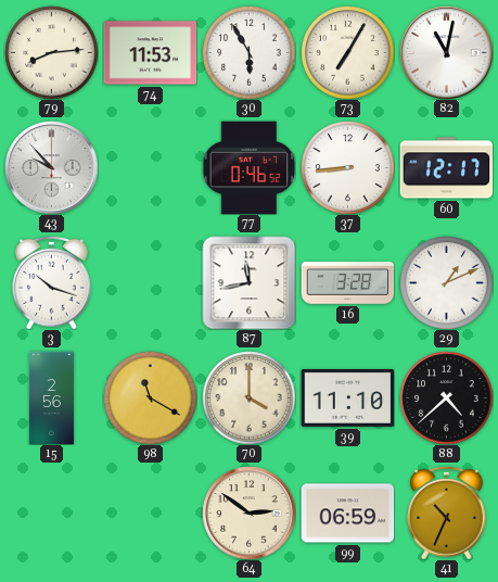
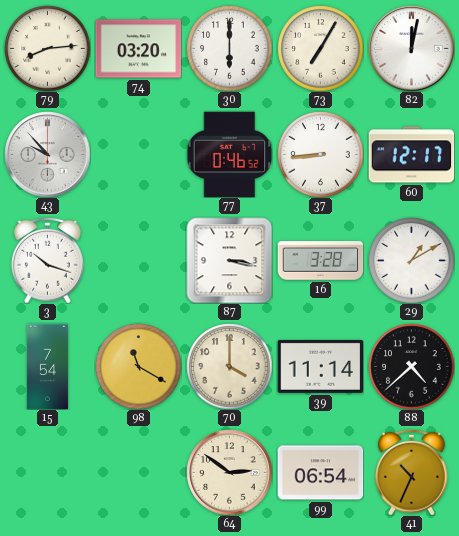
74: 11:53 -> 03:20
30: 5:55 -> 6:00
82: 11:02 -> 12:02
87: 11:43 -> 3:17
29: 1:11 -> 1:10
15: 2:56 -> 7:54
39: 11:10 -> 11:14
99: 06:59 -> 06:54
